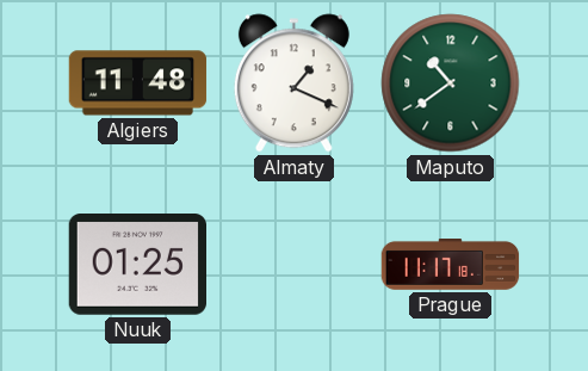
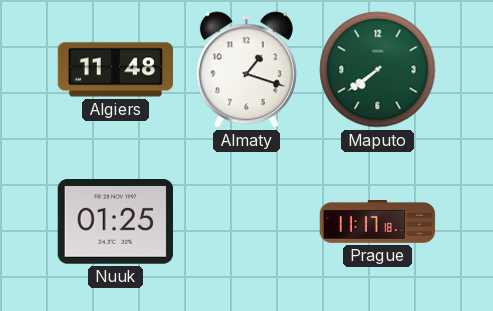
Almaty: 1:19 -> 1:18
Maputo: 10:39 -> 7:39
